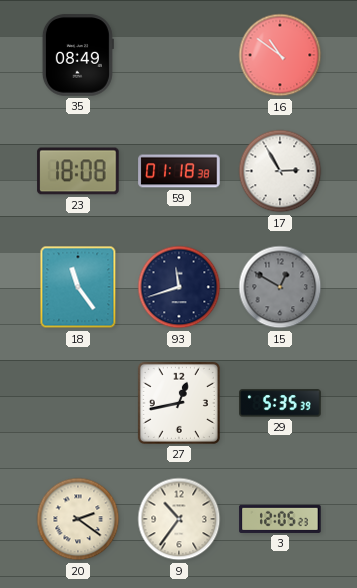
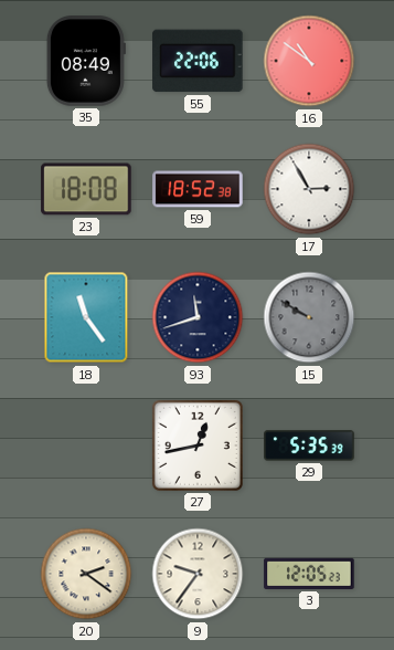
55: none -> 22:06
59: 01:18 -> 18:52
15: 12:50 -> 9:50
9: 10:36 -> 9:36
